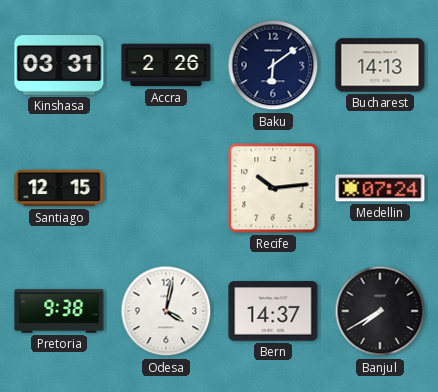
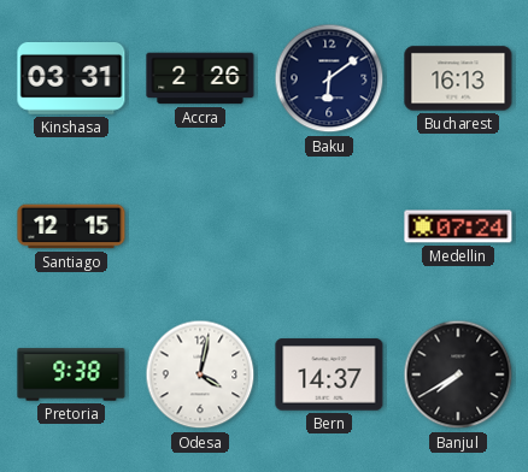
Bucharest: 14:13 -> 16:13
Recife: 10:14 -> none
